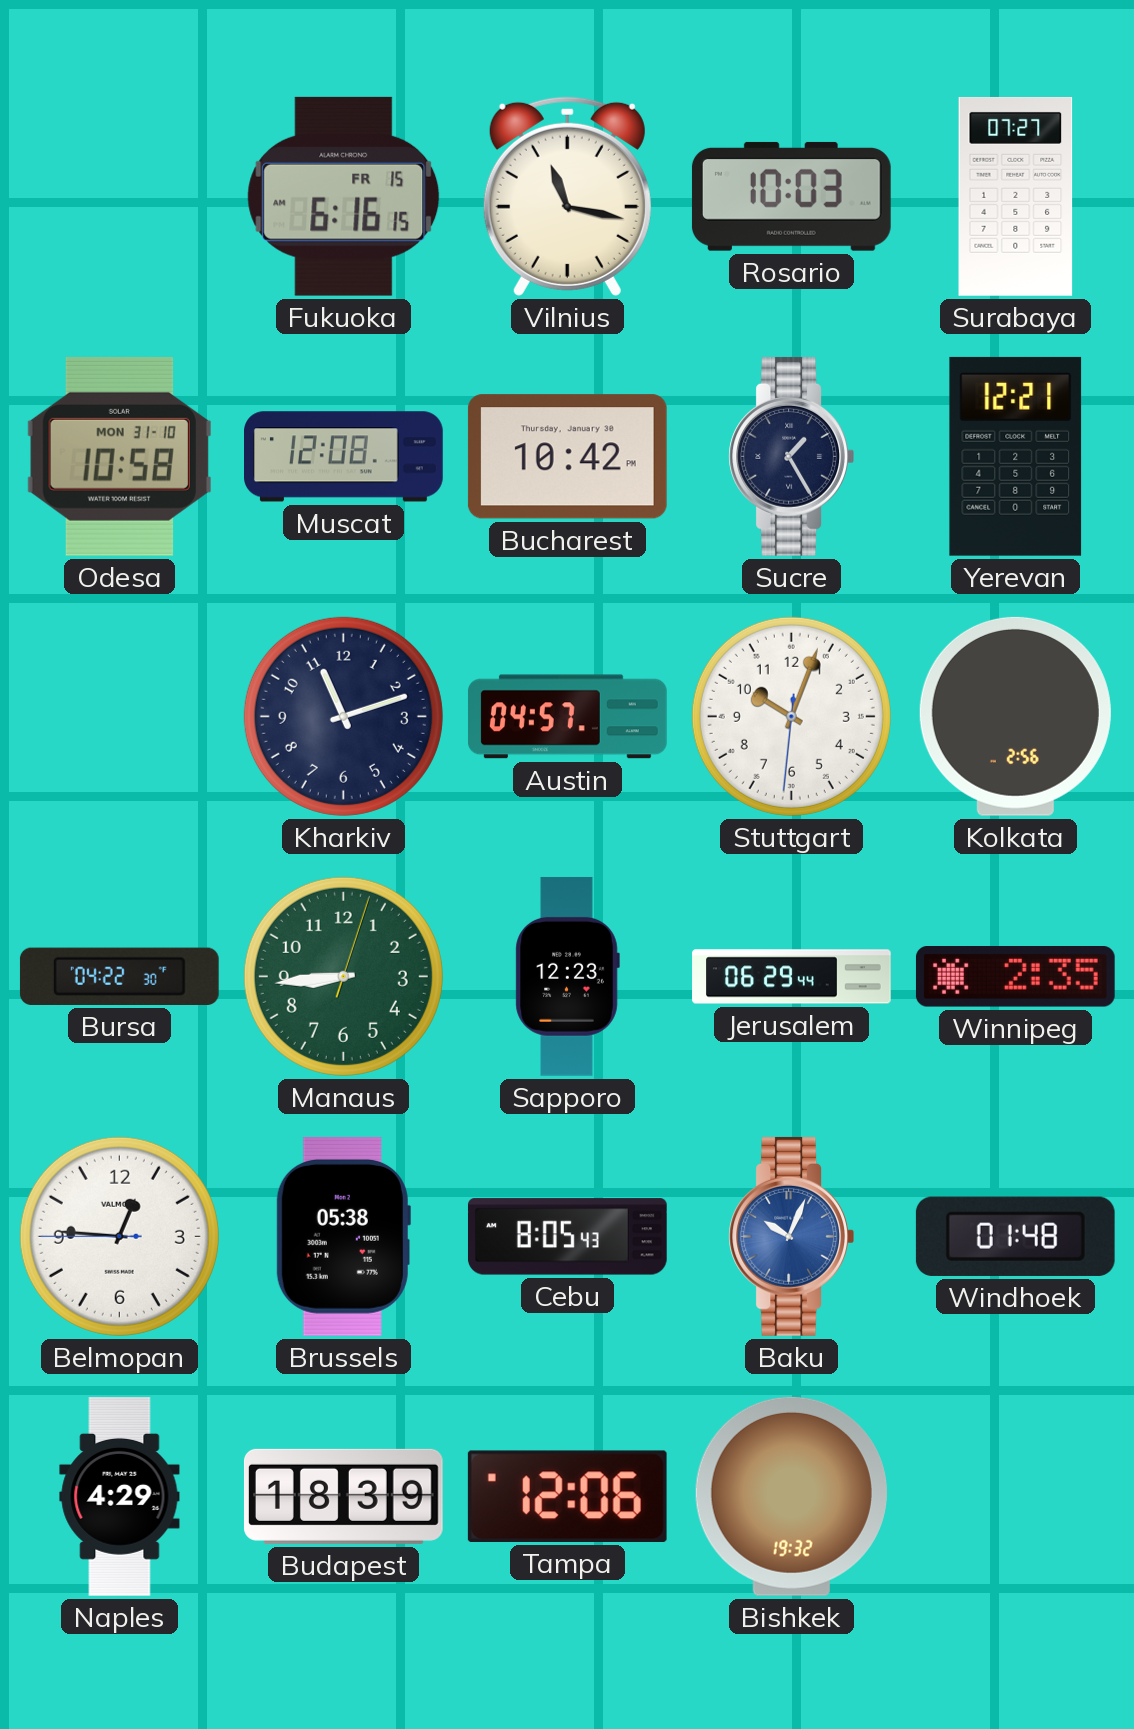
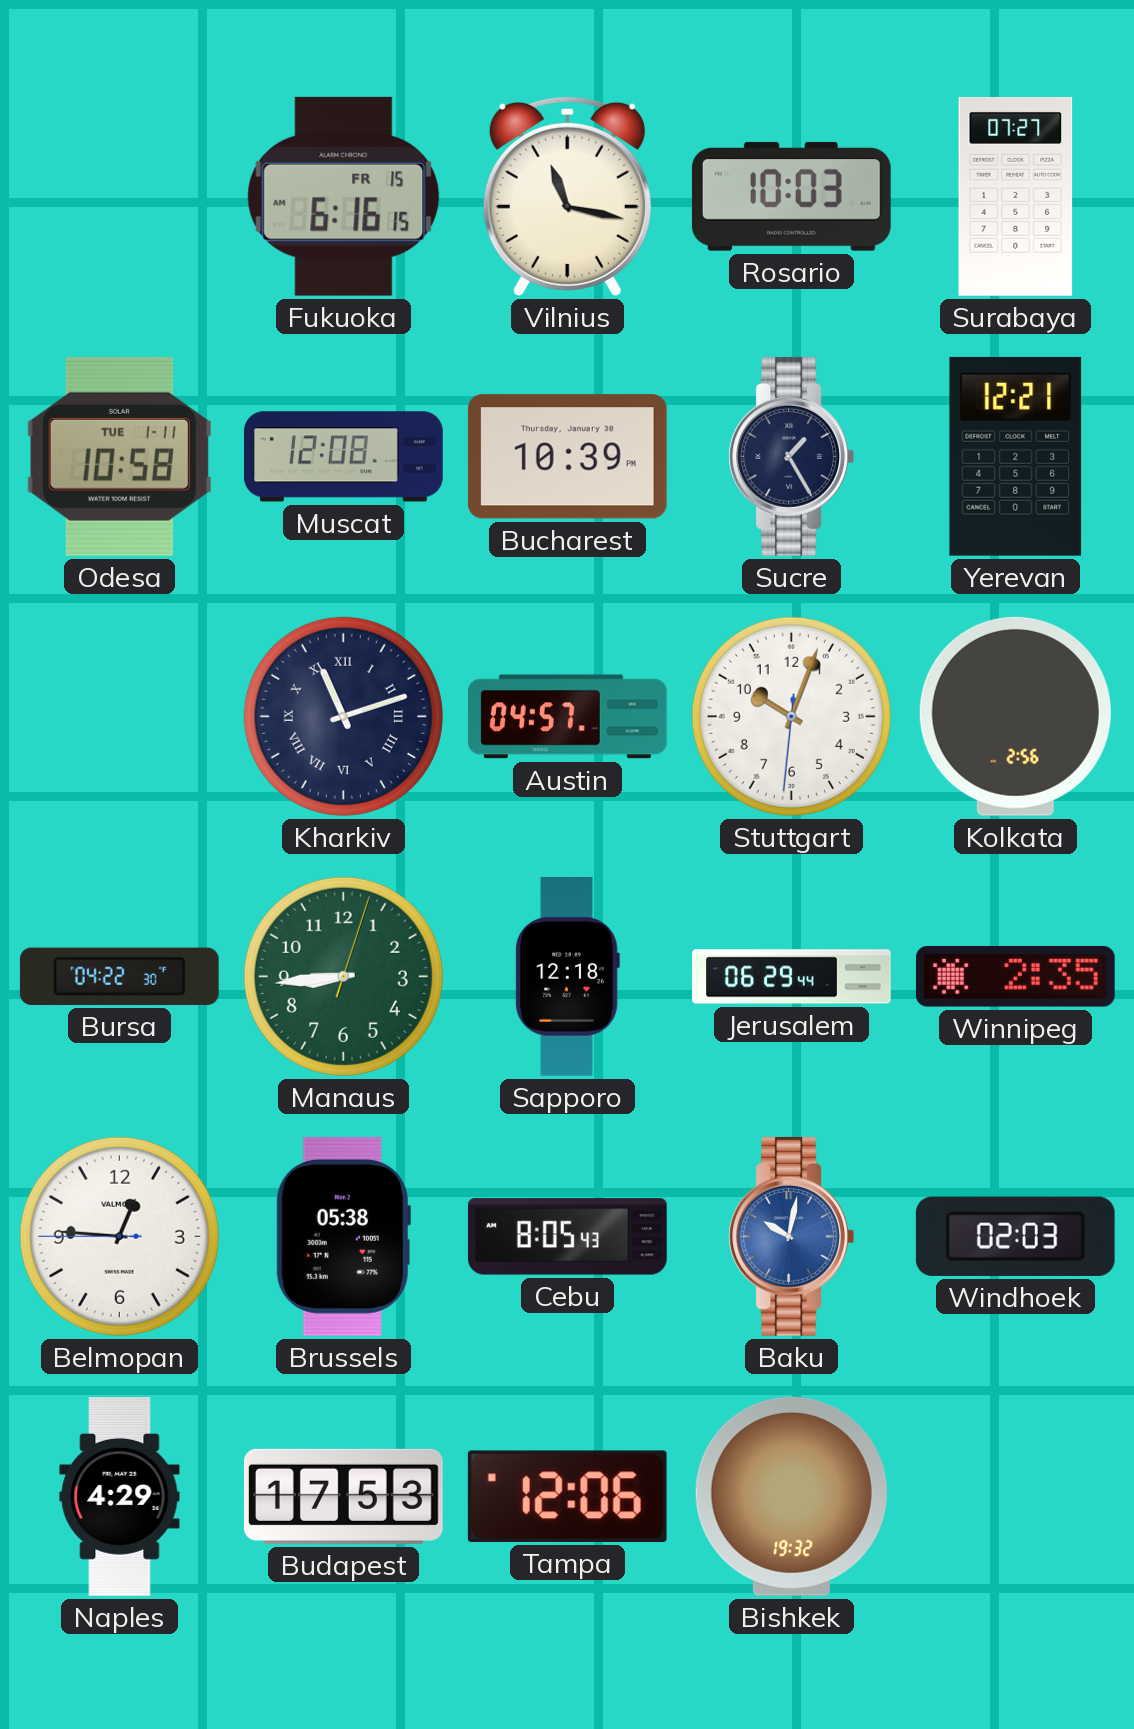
Odesa date: MON 31-10 -> TUE 1-11
Bucharest: 10:42 -> 10:39
Kharkiv numerals: Arabic -> Roman
Sapporo: 12:23 -> 12:18
Baku: 10:04 -> 10:02
Windhoek: 01:48 -> 02:03
Budapest: 18:39 -> 17:53
